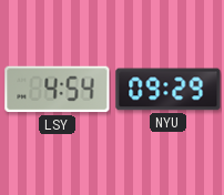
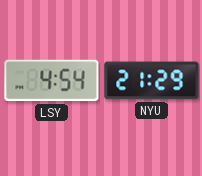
NYU: 09:29 -> 21:29
